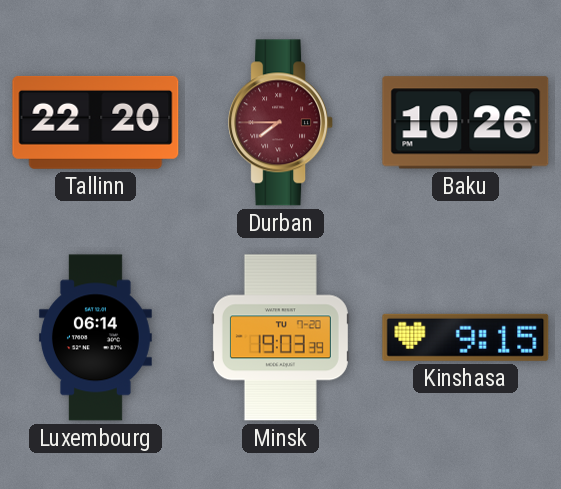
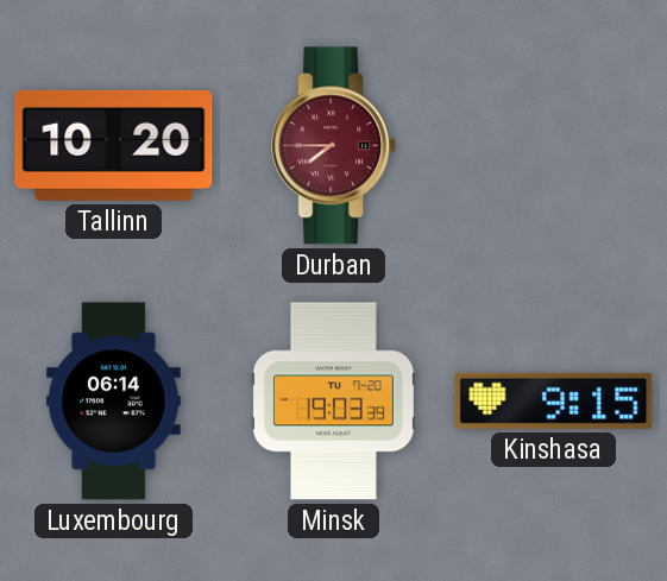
Tallinn: 22:20 -> 10:20
Baku: 10:26 -> none
